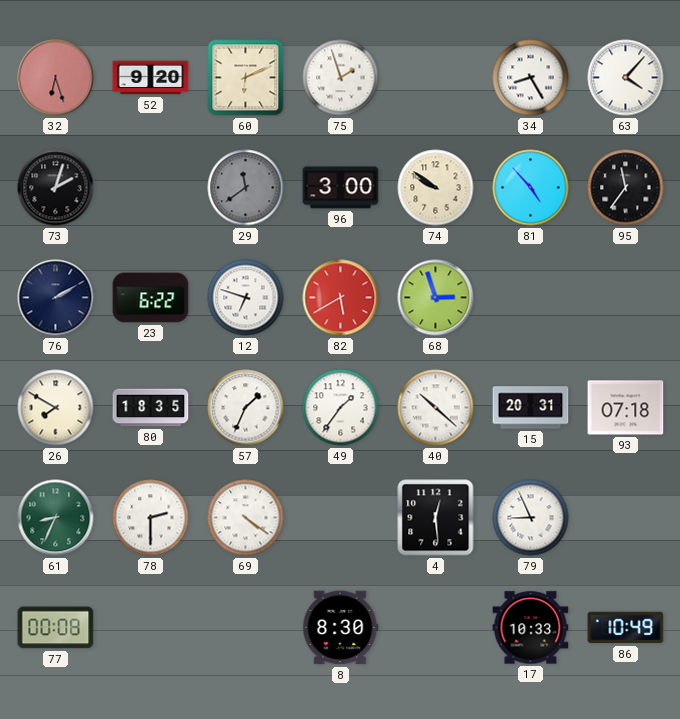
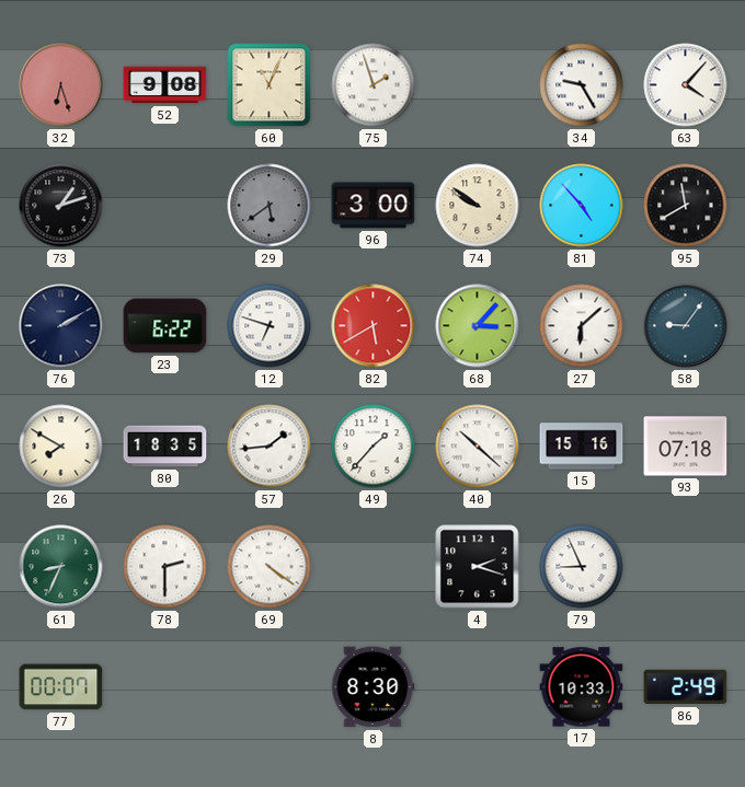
52: 9:20 -> 9:08
60: 6:11 -> 11:04
34: 8:25 -> 9:25
73: 2:03 -> 1:12
29: 11:39 -> 5:39
95: 11:36 -> 11:40
68: 2:57 -> 3:07
27: none -> 6:08
58: none -> 9:06
57: 1:34 -> 1:44
49: 1:36 -> 1:37
15: 20:31 -> 15:16
4: 12:29 -> 2:18
77: 00:08 -> 00:07
86: 10:49 -> 2:49
